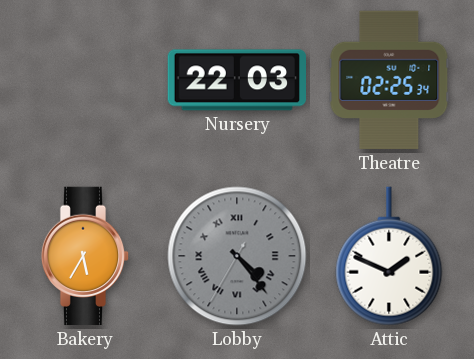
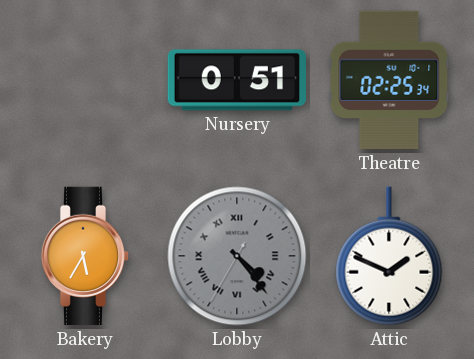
Nursery: 22:03 -> 0:51
